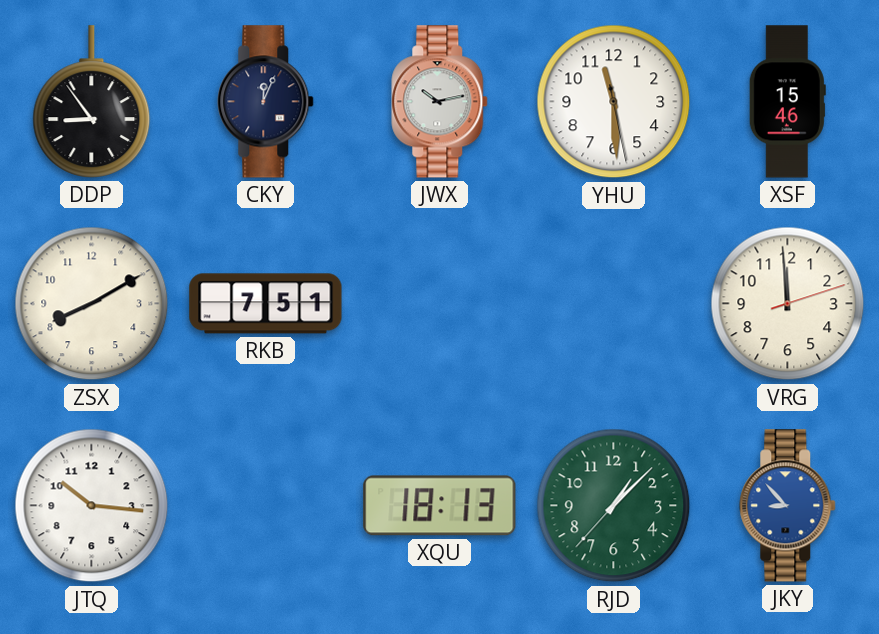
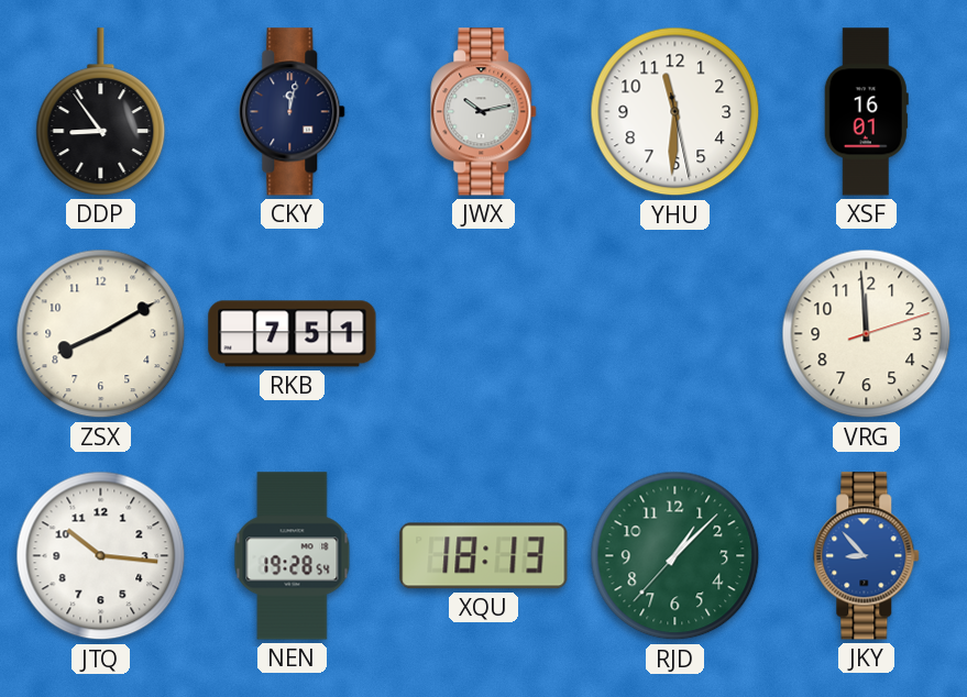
CKY: 12:04 -> 12:02
YHU: 11:29 -> 11:30
XSF: 15:46 -> 16:01
NEN: none -> 19:28
